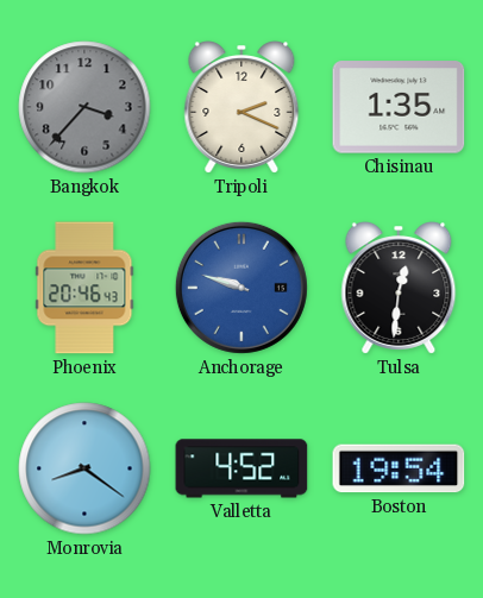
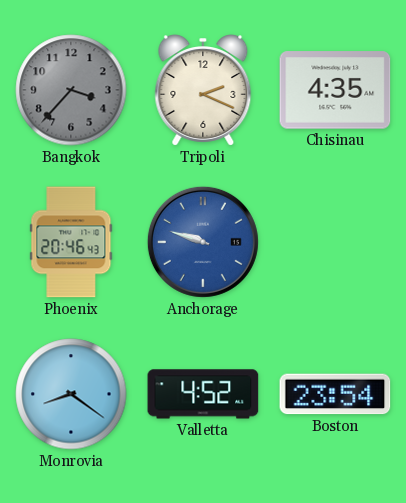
Chisinau: 1:35 -> 4:35
Tulsa: 12:31 -> none
Boston: 19:54 -> 23:54
